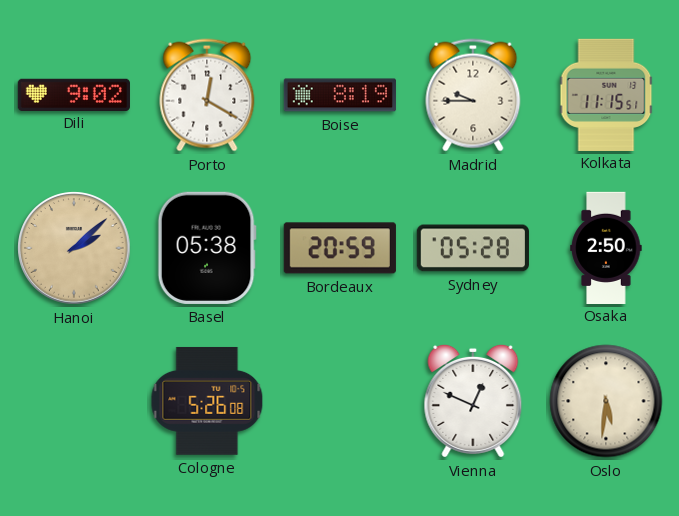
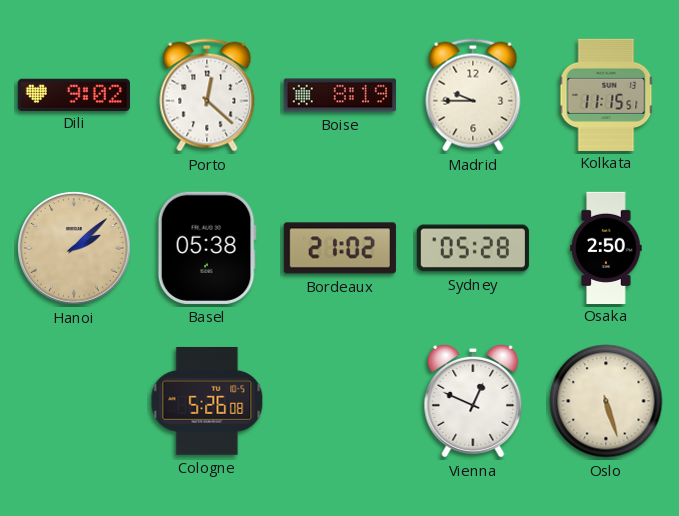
Porto: 12:20 -> 12:22
Bordeaux: 20:59 -> 21:02
Oslo: 5:31 -> 5:27
